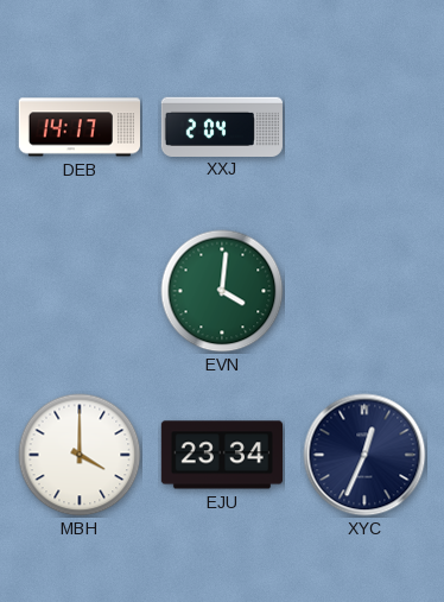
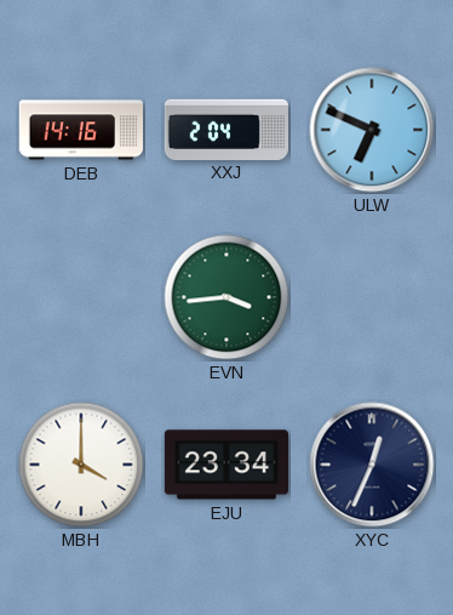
DEB: 14:17 -> 14:16
ULW: none -> 6:49
EVN: 4:01 -> 3:44
